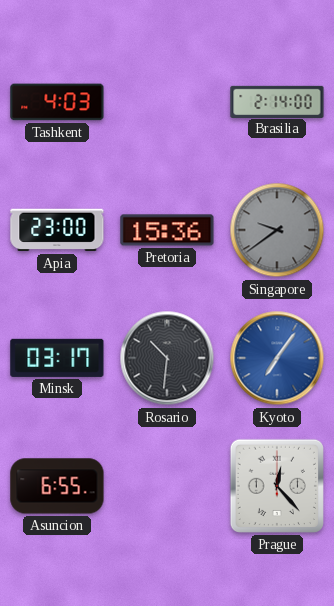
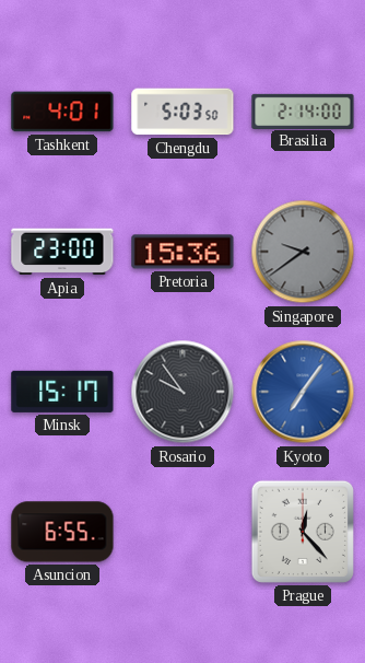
Tashkent: 4:03 -> 4:01
Chengdu: none -> 5:03
Minsk: 03:17 -> 15:17
Rosario: 10:31 -> 9:54
